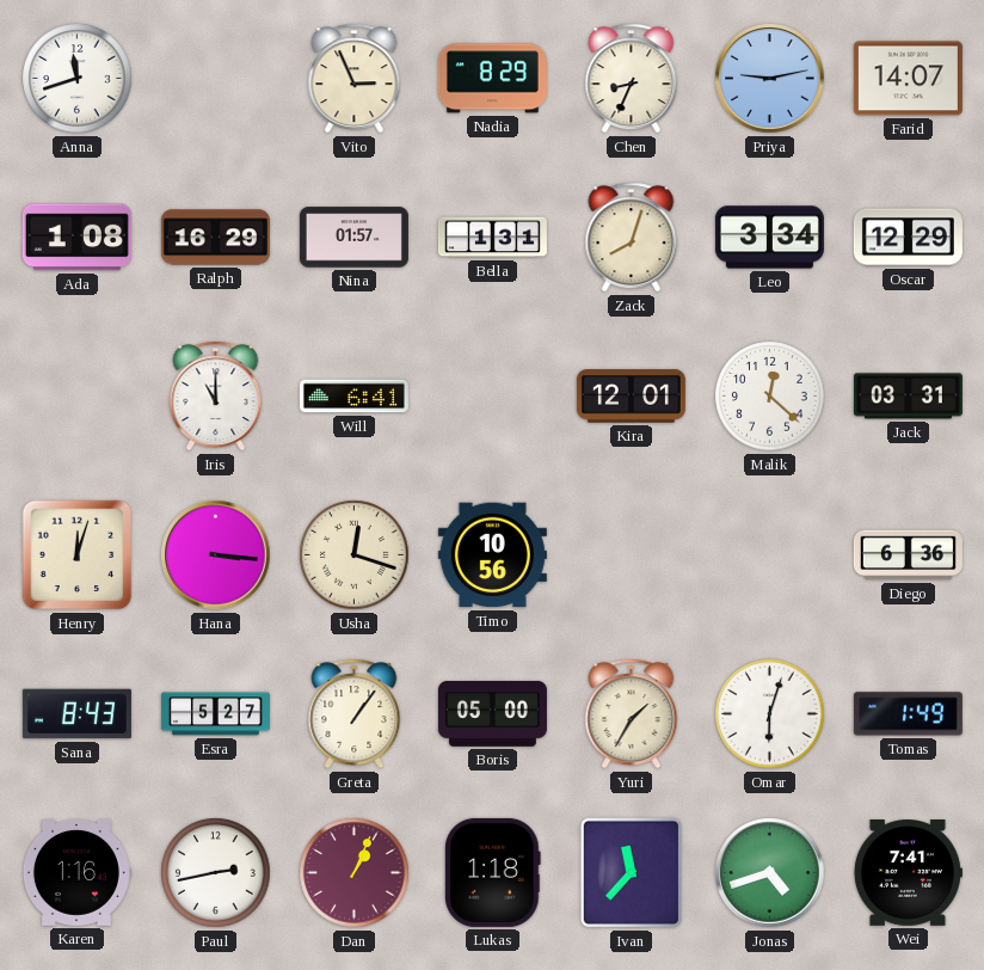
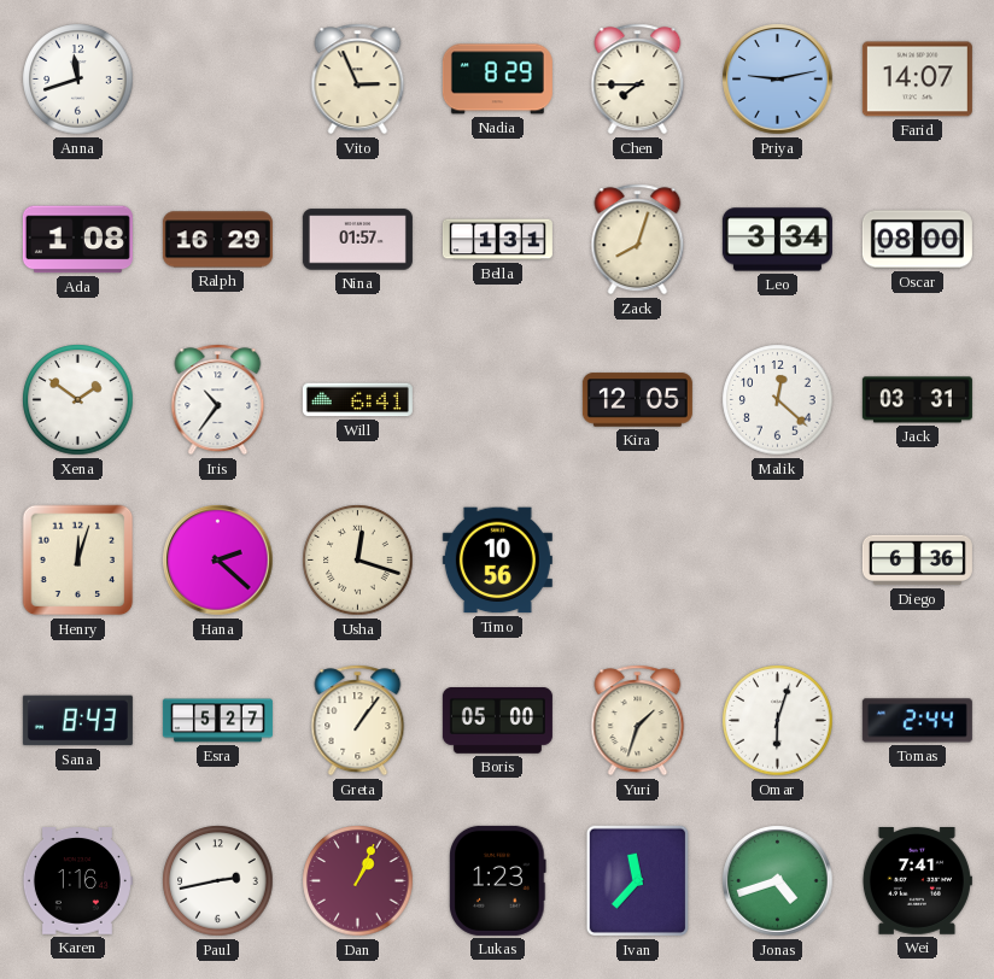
Chen: 8:34 -> 7:45
Oscar: 12:29 -> 08:00
Xena: none -> 1:51
Iris: 11:00 -> 10:36
Kira: 12:01 -> 12:05
Hana: 3:16 -> 2:22
Yuri: 1:35 -> 1:33
Tomas: 1:49 -> 2:44
Lukas: 1:18 -> 1:23
